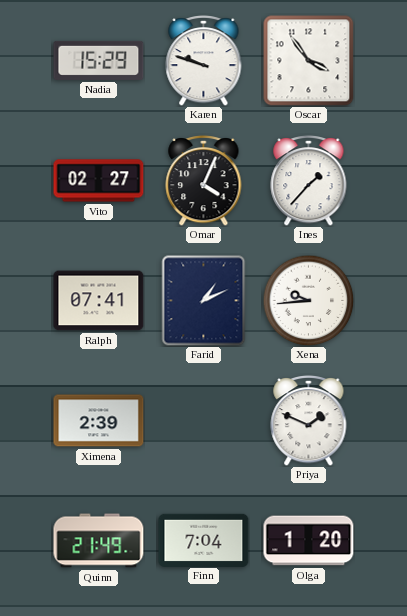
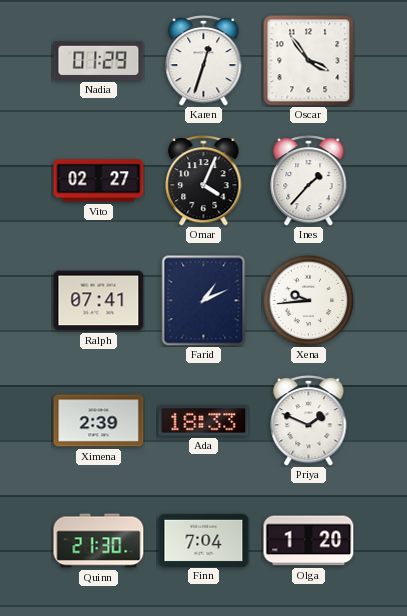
Nadia: 15:29 -> 01:29
Karen: 9:48 -> 12:33
Ada: none -> 18:33
Quinn: 21:49 -> 21:30
